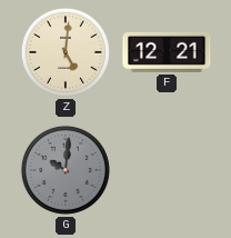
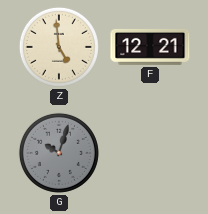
Z: 5:01 -> 4:59
G: 10:01 -> 10:03
